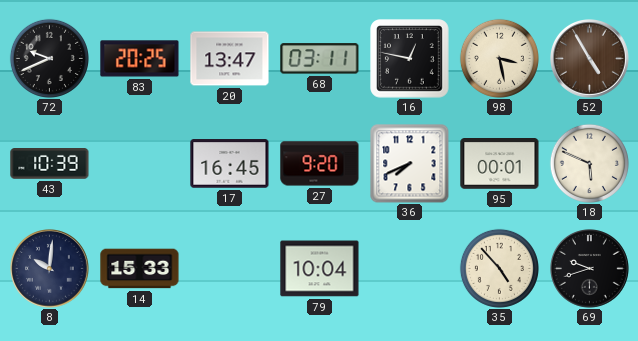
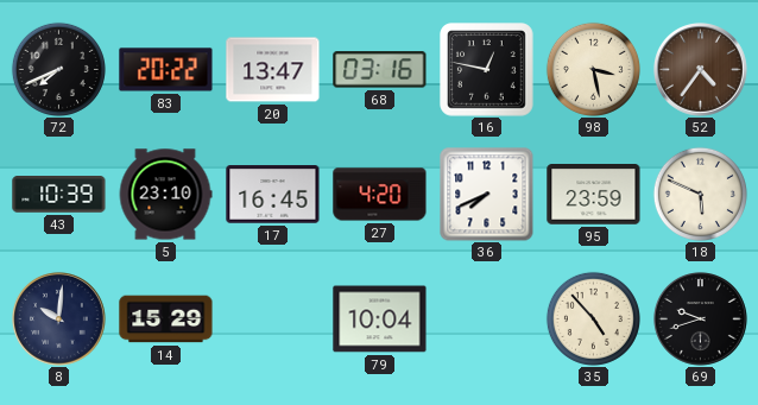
72: 9:41 -> 7:41
83: 20:25 -> 20:22
68: 03:11 -> 03:16
52: 4:55 -> 4:36
5: none -> 23:10
27: 9:20 -> 4:20
95: 00:01 -> 23:59
14: 15:33 -> 15:29
